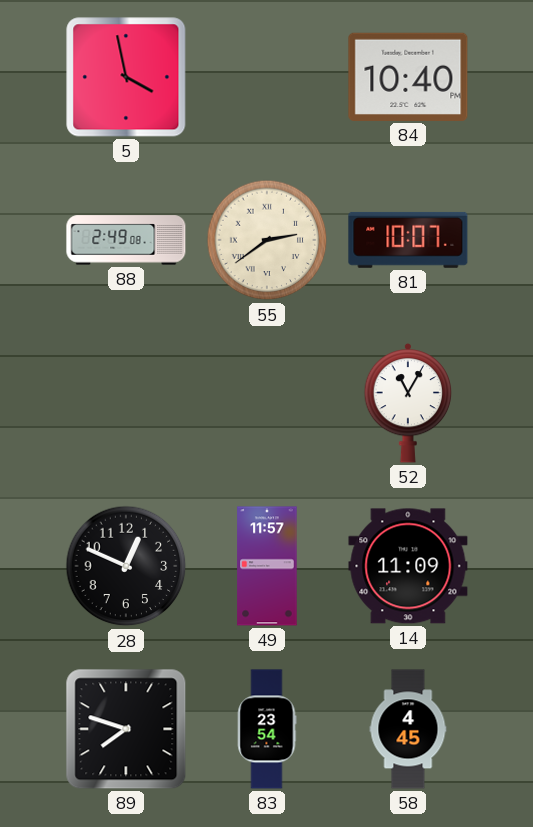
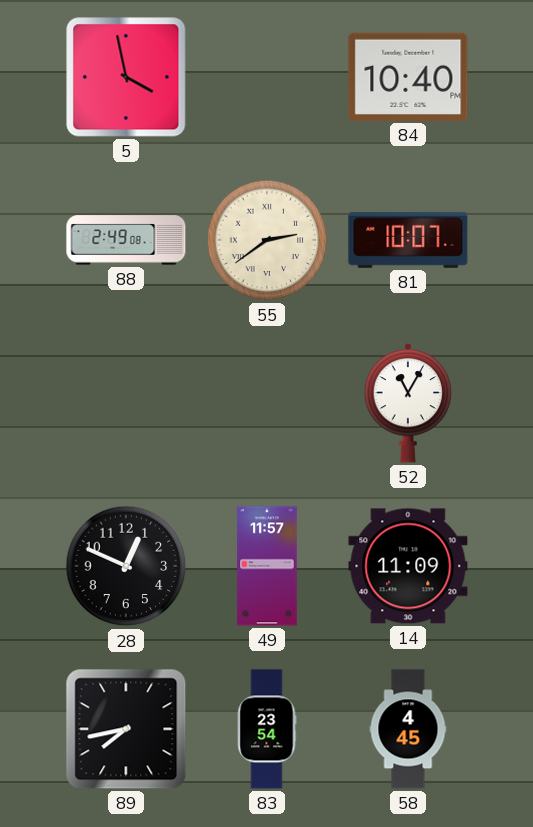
89: 7:48 -> 7:43
